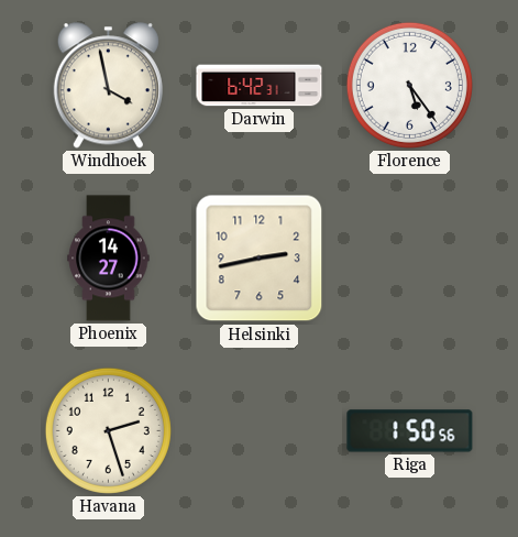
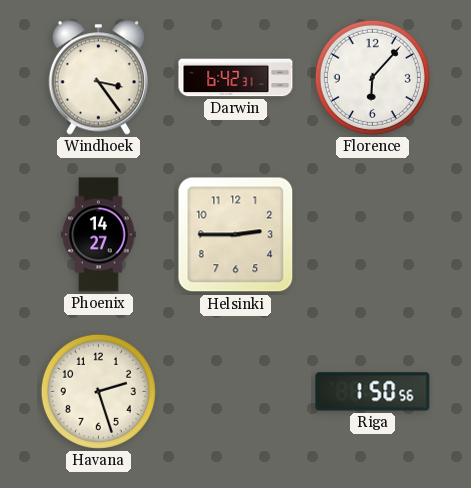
Windhoek: 3:58 -> 3:24
Florence: 5:24 -> 6:07
Helsinki: 2:43 -> 2:45
